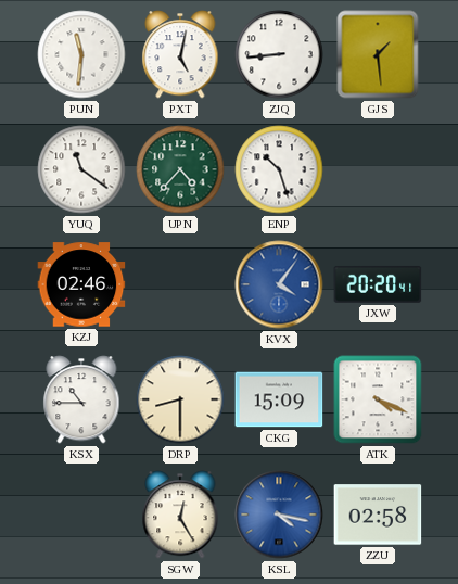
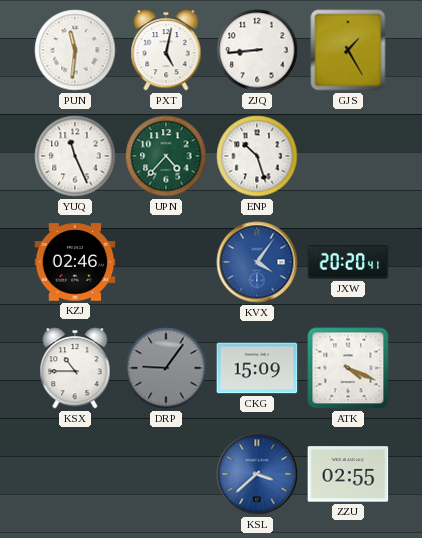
GJS: 1:29 -> 1:25
YUQ: 11:21 -> 11:26
DRP: 8:30 -> 9:06
DRP dial: cream -> grey
SGW: 12:25 -> none
KSL: 4:17 -> 3:38
ZZU: 02:58 -> 02:55
